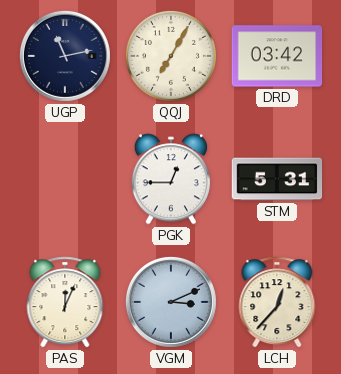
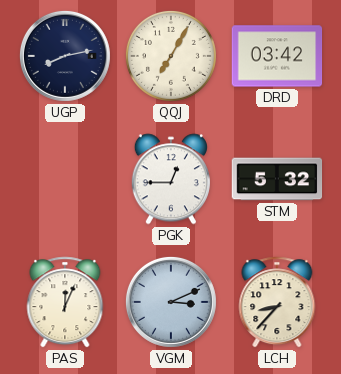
UGP: 11:13 -> 8:13
STM: 5:31 -> 5:32
LCH: 12:37 -> 8:37
